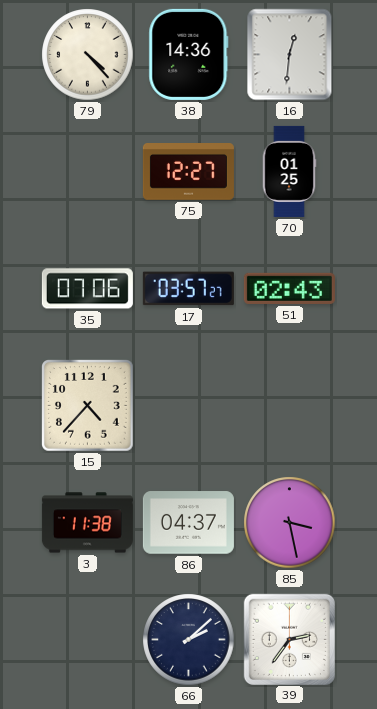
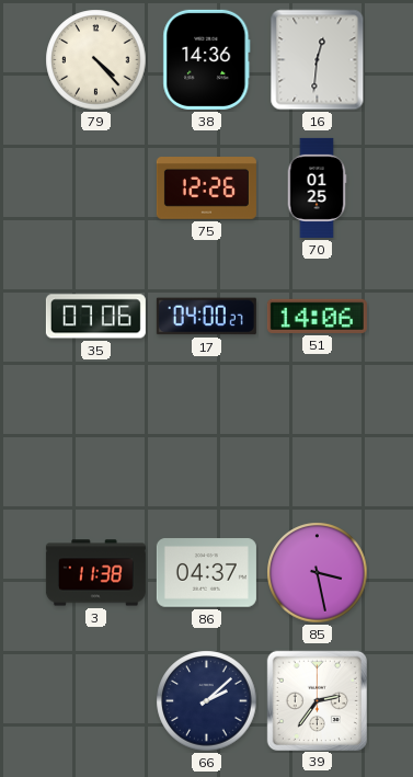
75: 12:27 -> 12:26
17: 03:57 -> 04:00
51: 02:43 -> 14:06
15: 4:37 -> none
